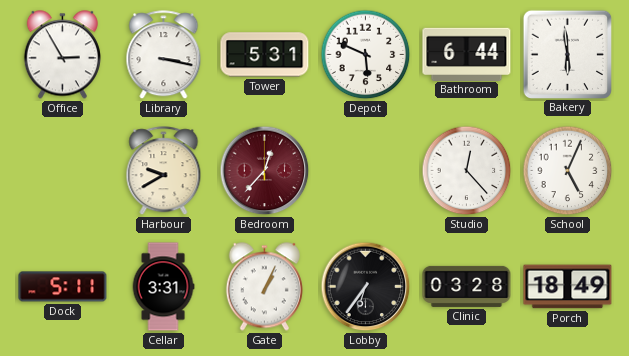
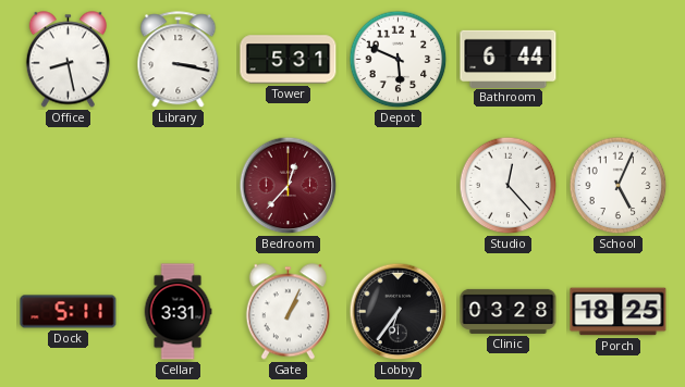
Office: 2:55 -> 8:28
Bakery: 5:59 -> none
Harbour: 9:40 -> none
Porch: 18:49 -> 18:25
